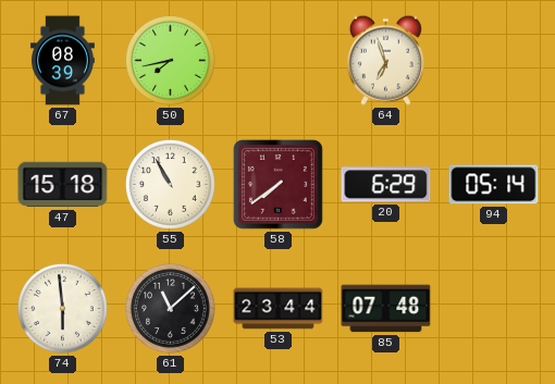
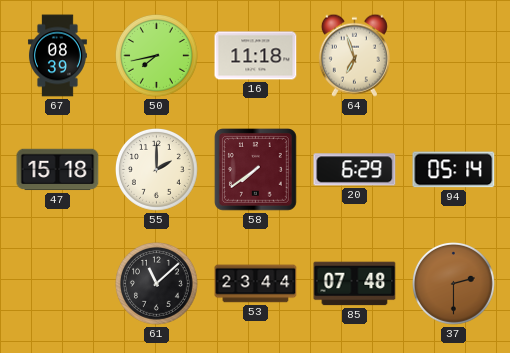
16: none -> 11:18
55: 10:55 -> 2:00
74: 5:59 -> none
37: none -> 2:30
